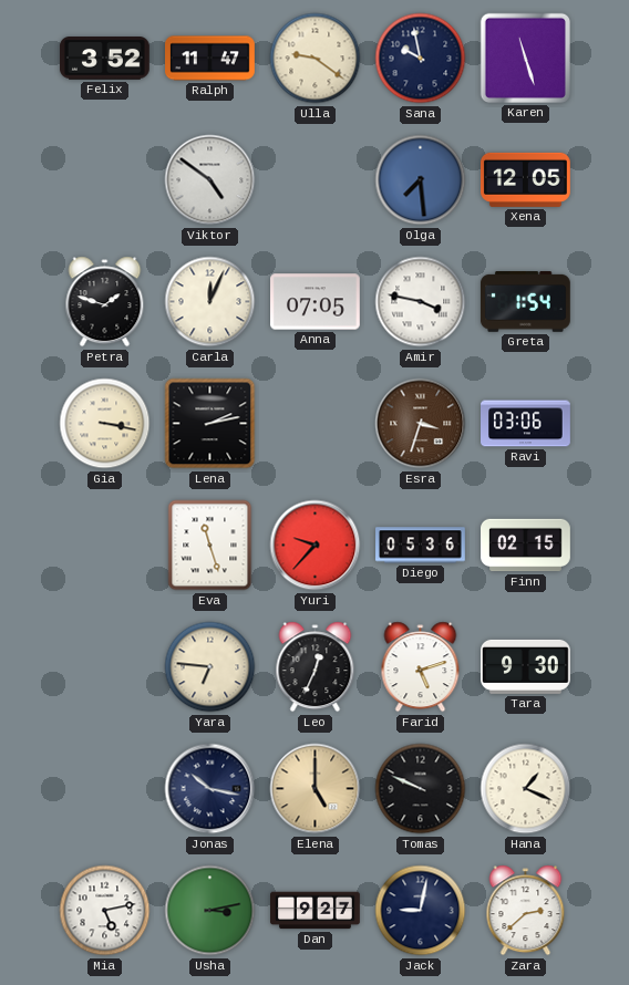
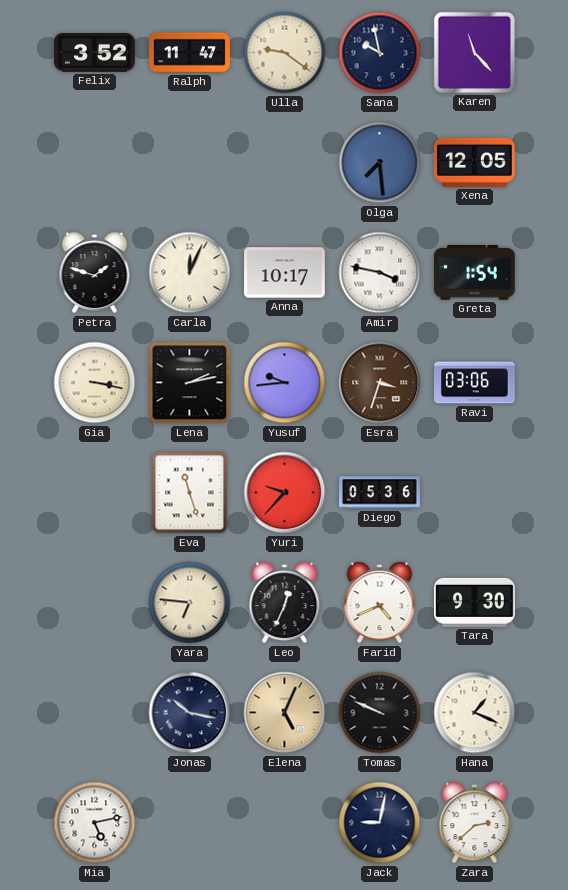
Karen: 11:27 -> 11:23
Viktor: 4:51 -> none
Anna: 07:05 -> 10:17
Yusuf: none -> 9:44
Finn: 02:15 -> none
Farid: 5:12 -> 4:41
Elena: 5:00 -> 5:04
Usha: 3:13 -> none
Dan: 9:27 -> none
